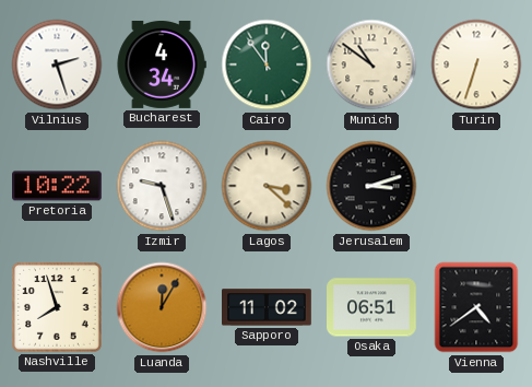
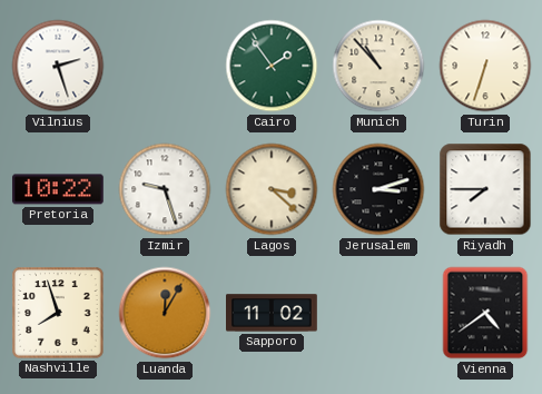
Bucharest: 4:34 -> none
Cairo: 11:54 -> 1:54
Munich: 10:51 -> 10:53
Riyadh: none -> 7:45
Osaka: 06:51 -> none
